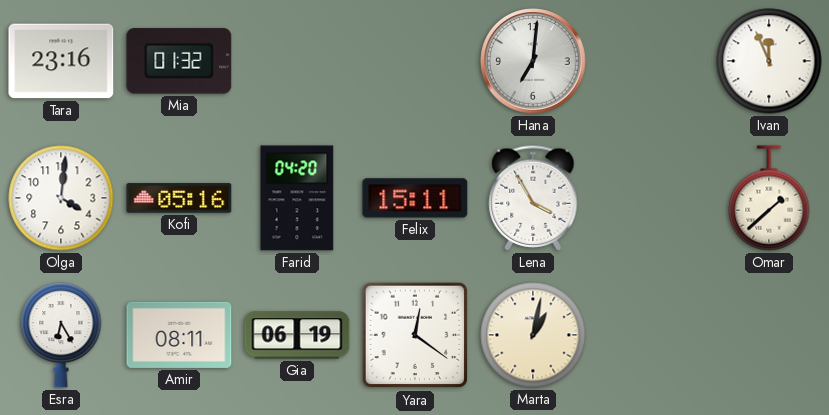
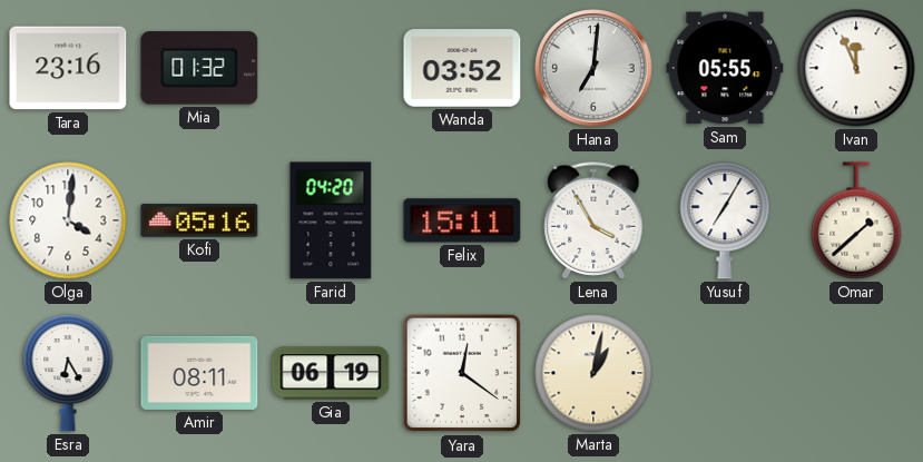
Wanda: none -> 03:52
Sam: none -> 05:55
Yusuf: none -> 7:05
